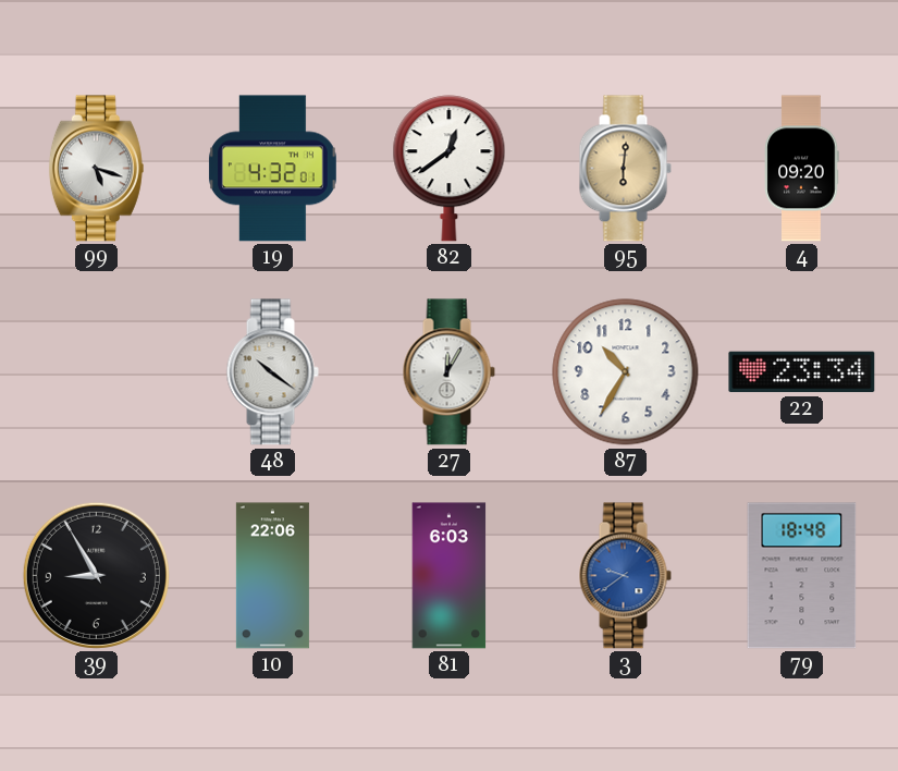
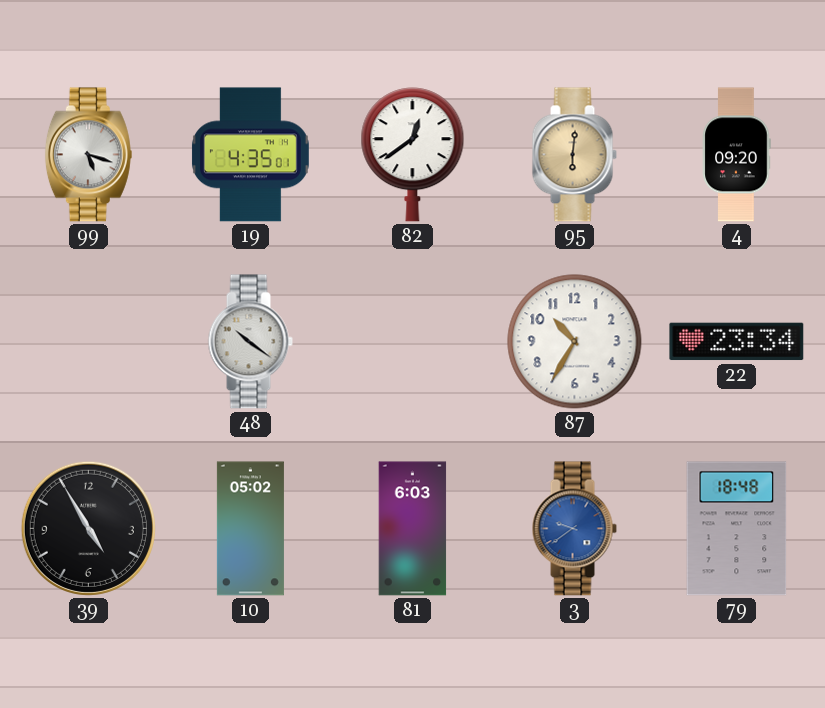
19: 4:32 -> 4:35
27: 12:05 -> none
39: 8:55 -> 4:55
10: 22:06 -> 05:02
